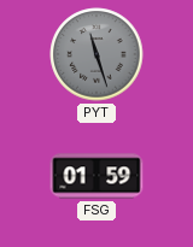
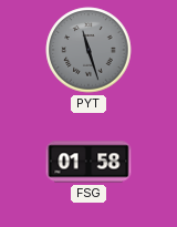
FSG: 01:59 -> 01:58
